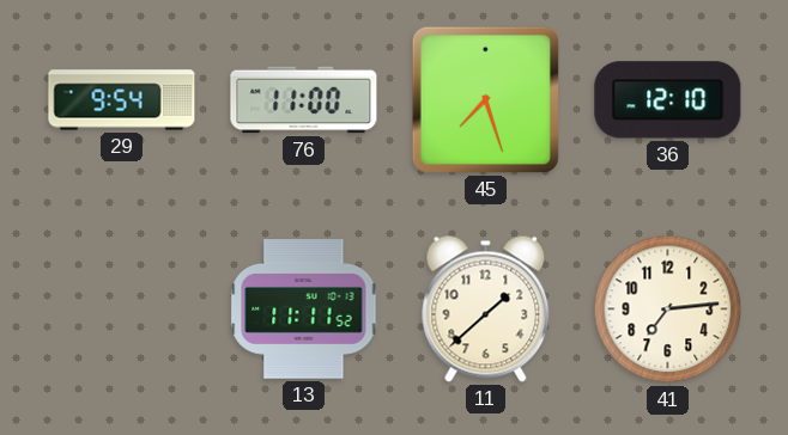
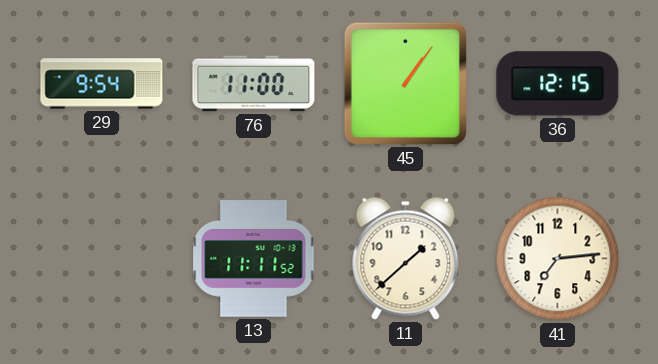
45: 7:27 -> 1:06
36: 12:10 -> 12:15
